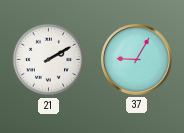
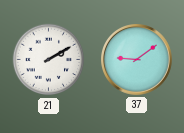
37: 9:05 -> 9:09
